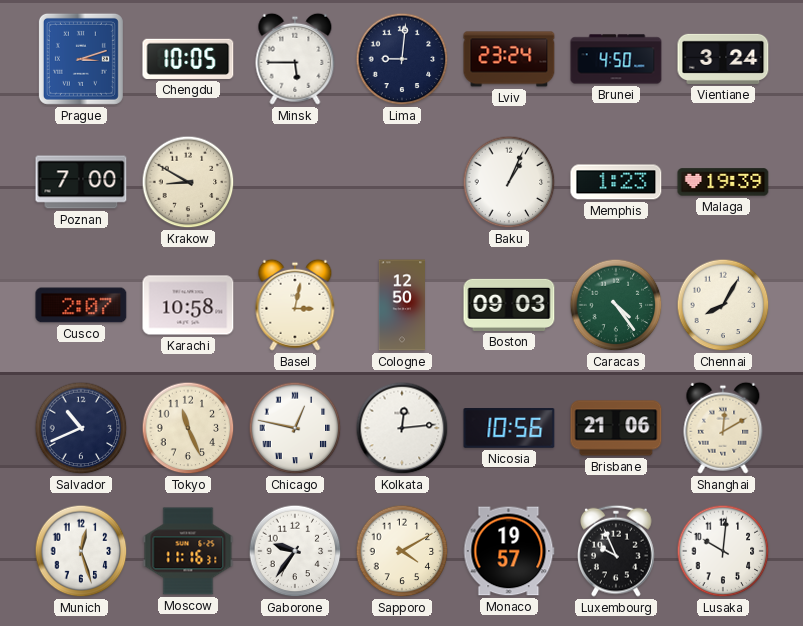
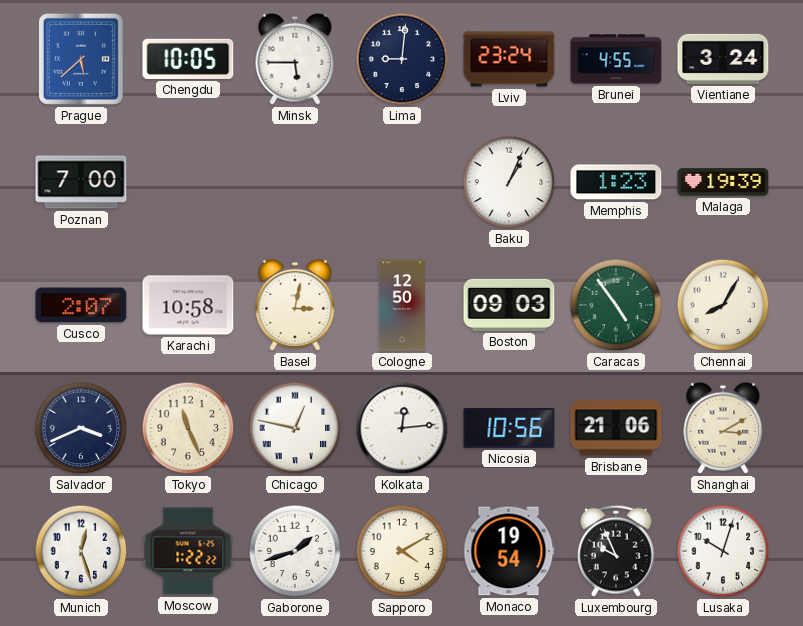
Prague: 3:12 -> 5:38
Brunei: 4:50 -> 4:55
Krakow: 8:50 -> none
Caracas: 4:24 -> 4:54
Salvador: 10:41 -> 3:41
Shanghai: 12:10 -> 3:10
Moscow: 11:16 -> 1:22
Gaborone: 9:36 -> 1:42
Monaco: 19:57 -> 19:54
Lusaka: 10:01 -> 10:03
